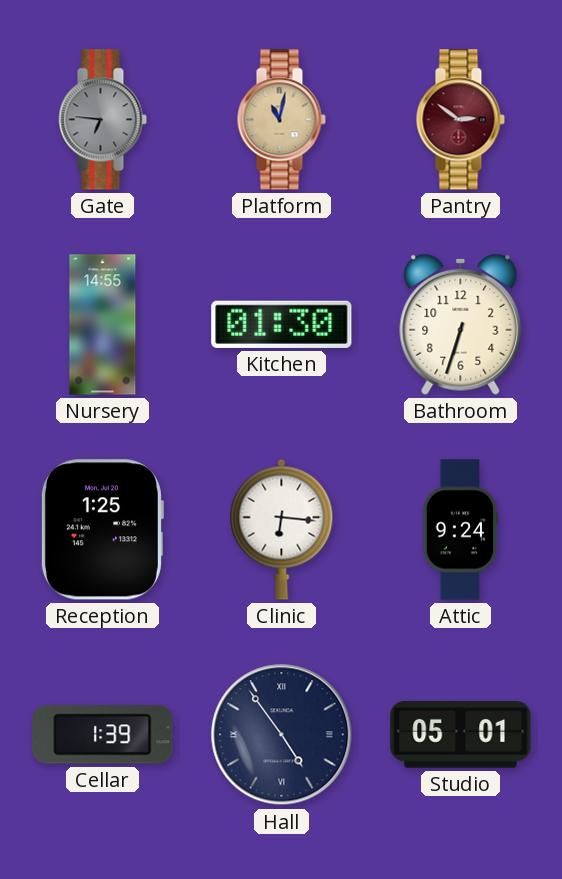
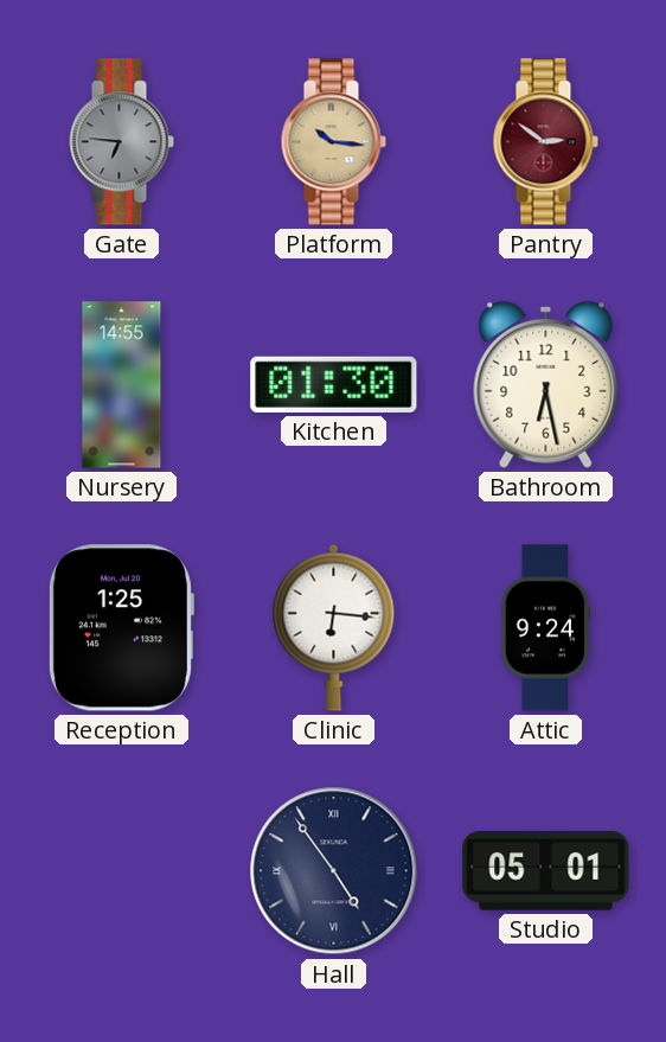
Platform: 11:02 -> 10:16
Bathroom: 6:33 -> 6:28
Cellar: 1:39 -> none
